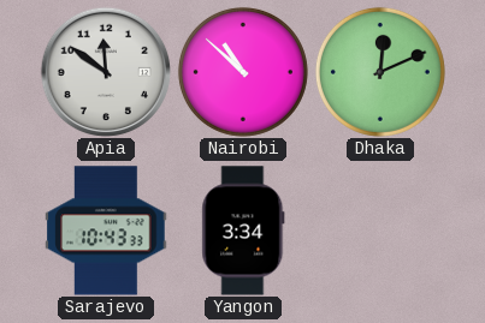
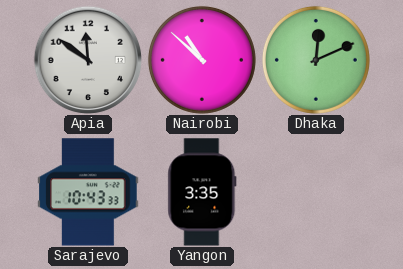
Yangon: 3:34 -> 3:35
